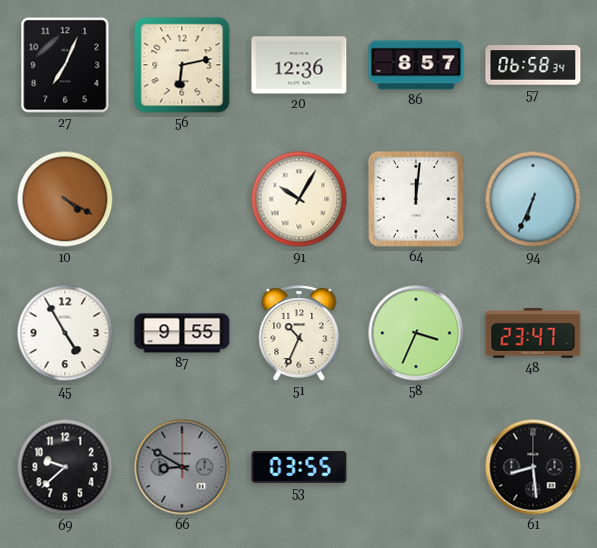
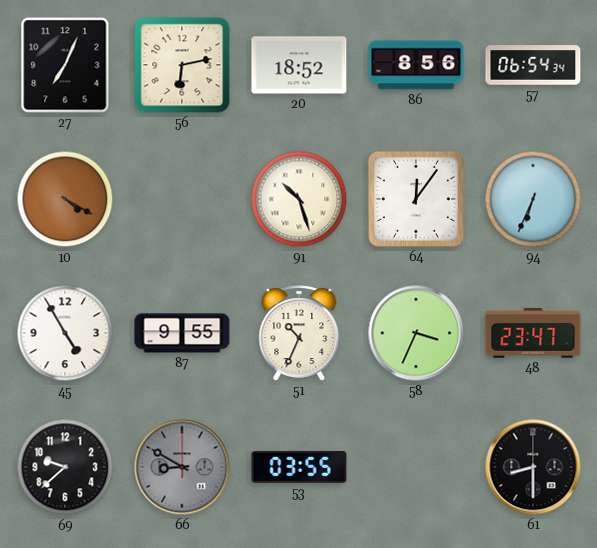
20: 12:36 -> 18:52
86: 8:57 -> 8:56
57: 06:58 -> 06:54
91: 10:05 -> 10:27
64: 12:01 -> 12:06
61: 8:29 -> 8:30
